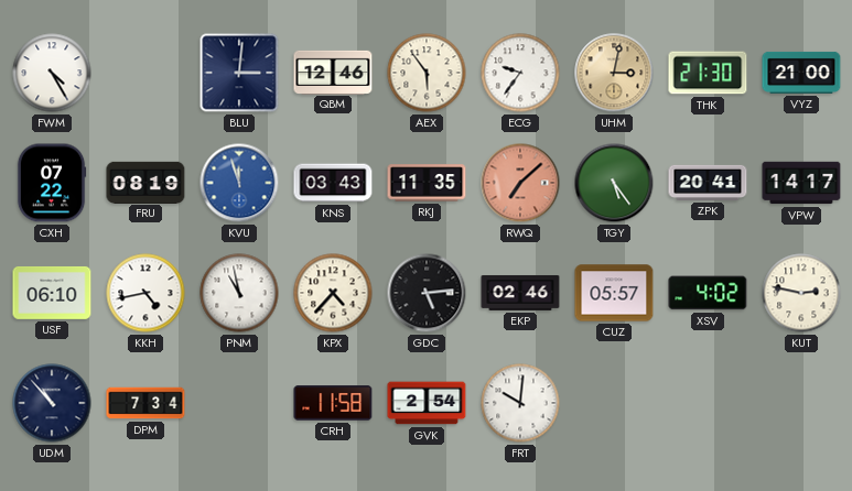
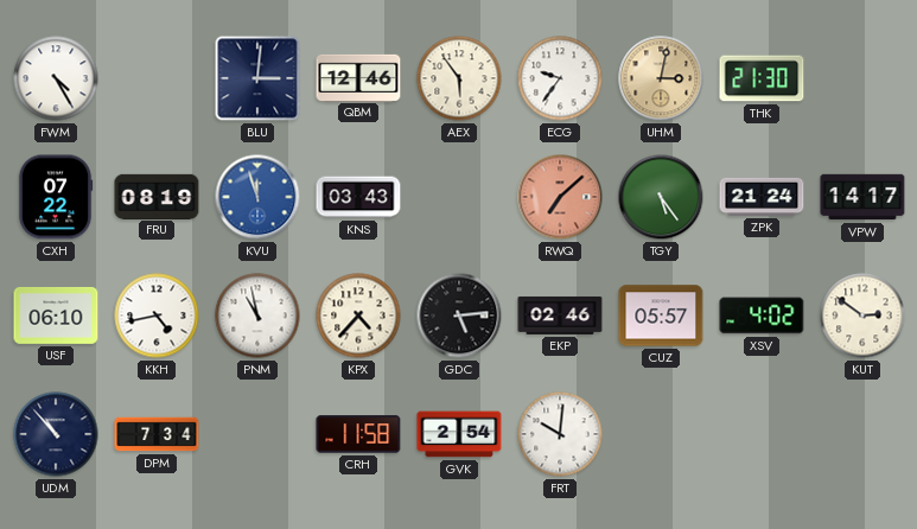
VYZ: 21:00 -> none
RKJ: 11:35 -> none
ZPK: 20:41 -> 21:24
KUT: 2:47 -> 2:51
